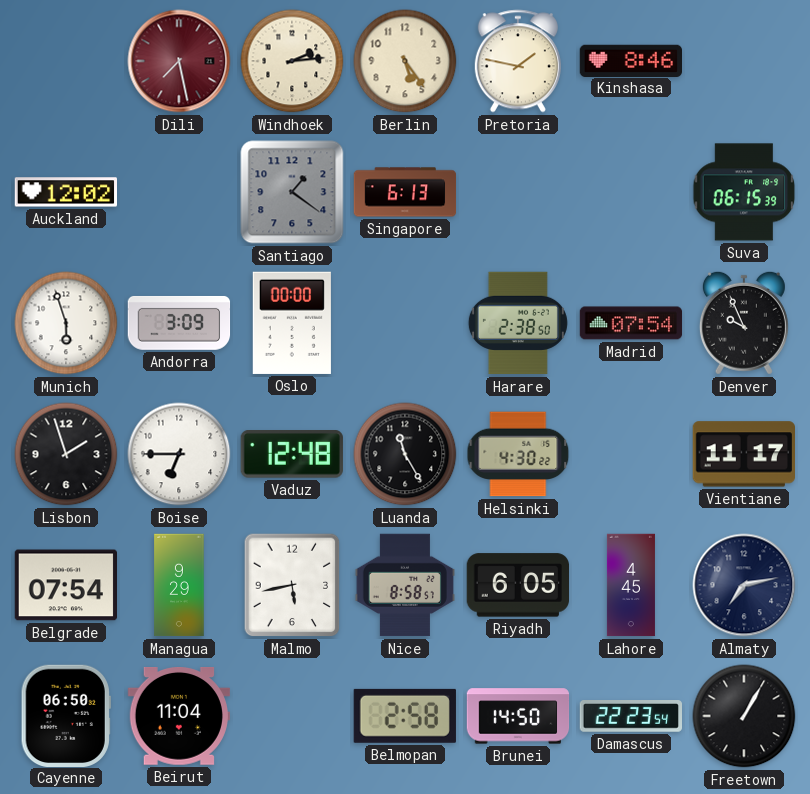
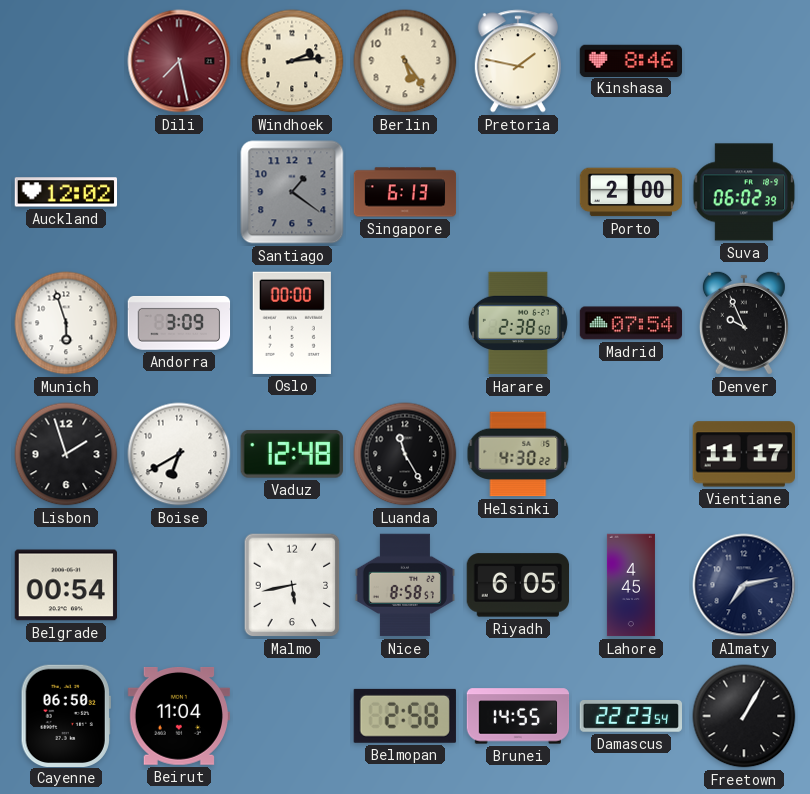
Porto: none -> 2:00
Suva: 06:15 -> 06:02
Boise: 6:45 -> 6:40
Belgrade: 07:54 -> 00:54
Managua: 9:29 -> none
Brunei: 14:50 -> 14:55
